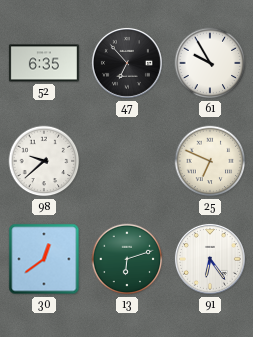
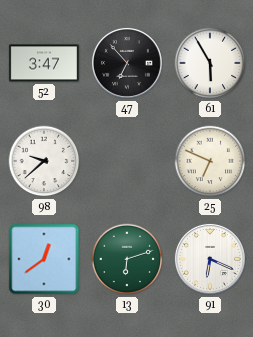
52: 6:35 -> 3:47
61: 9:55 -> 5:55
91: 6:24 -> 6:19
